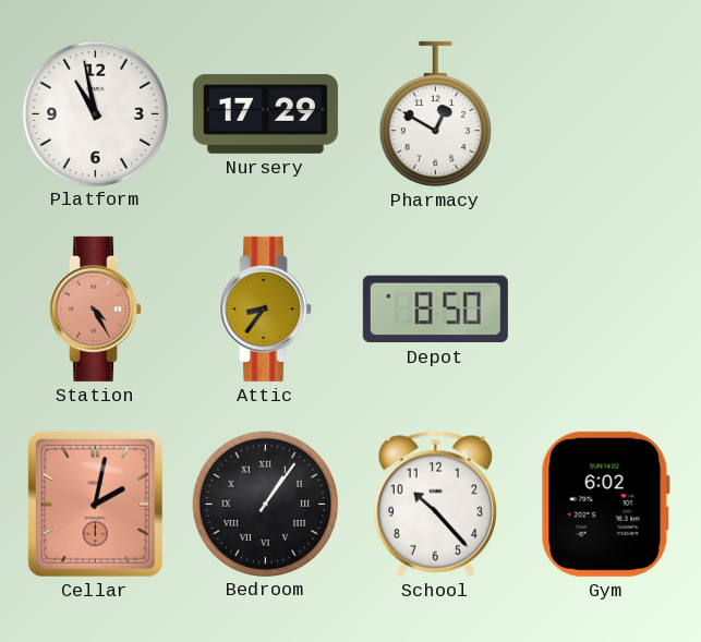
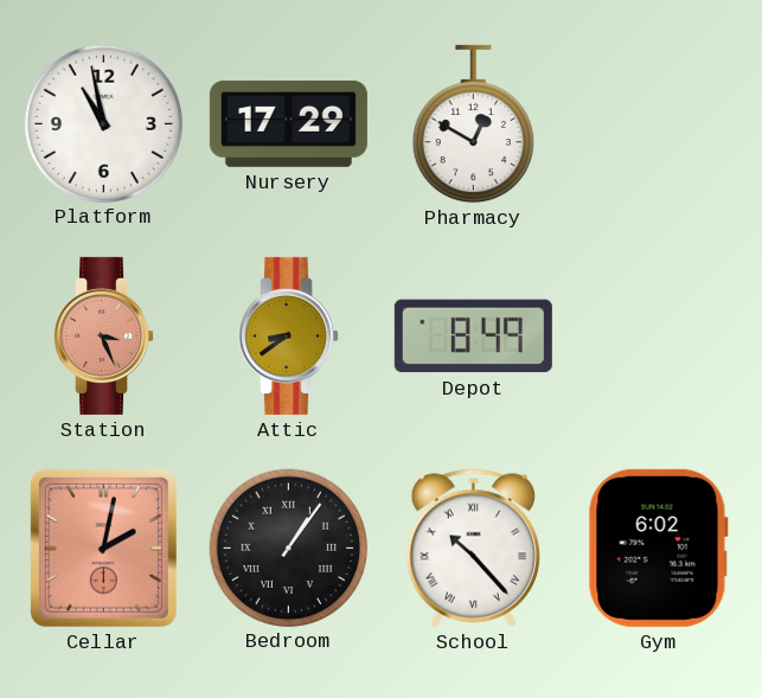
Station: 4:25 -> 3:26
Attic: 8:36 -> 8:39
Depot: 8:50 -> 8:49
School numerals: Arabic -> Roman
